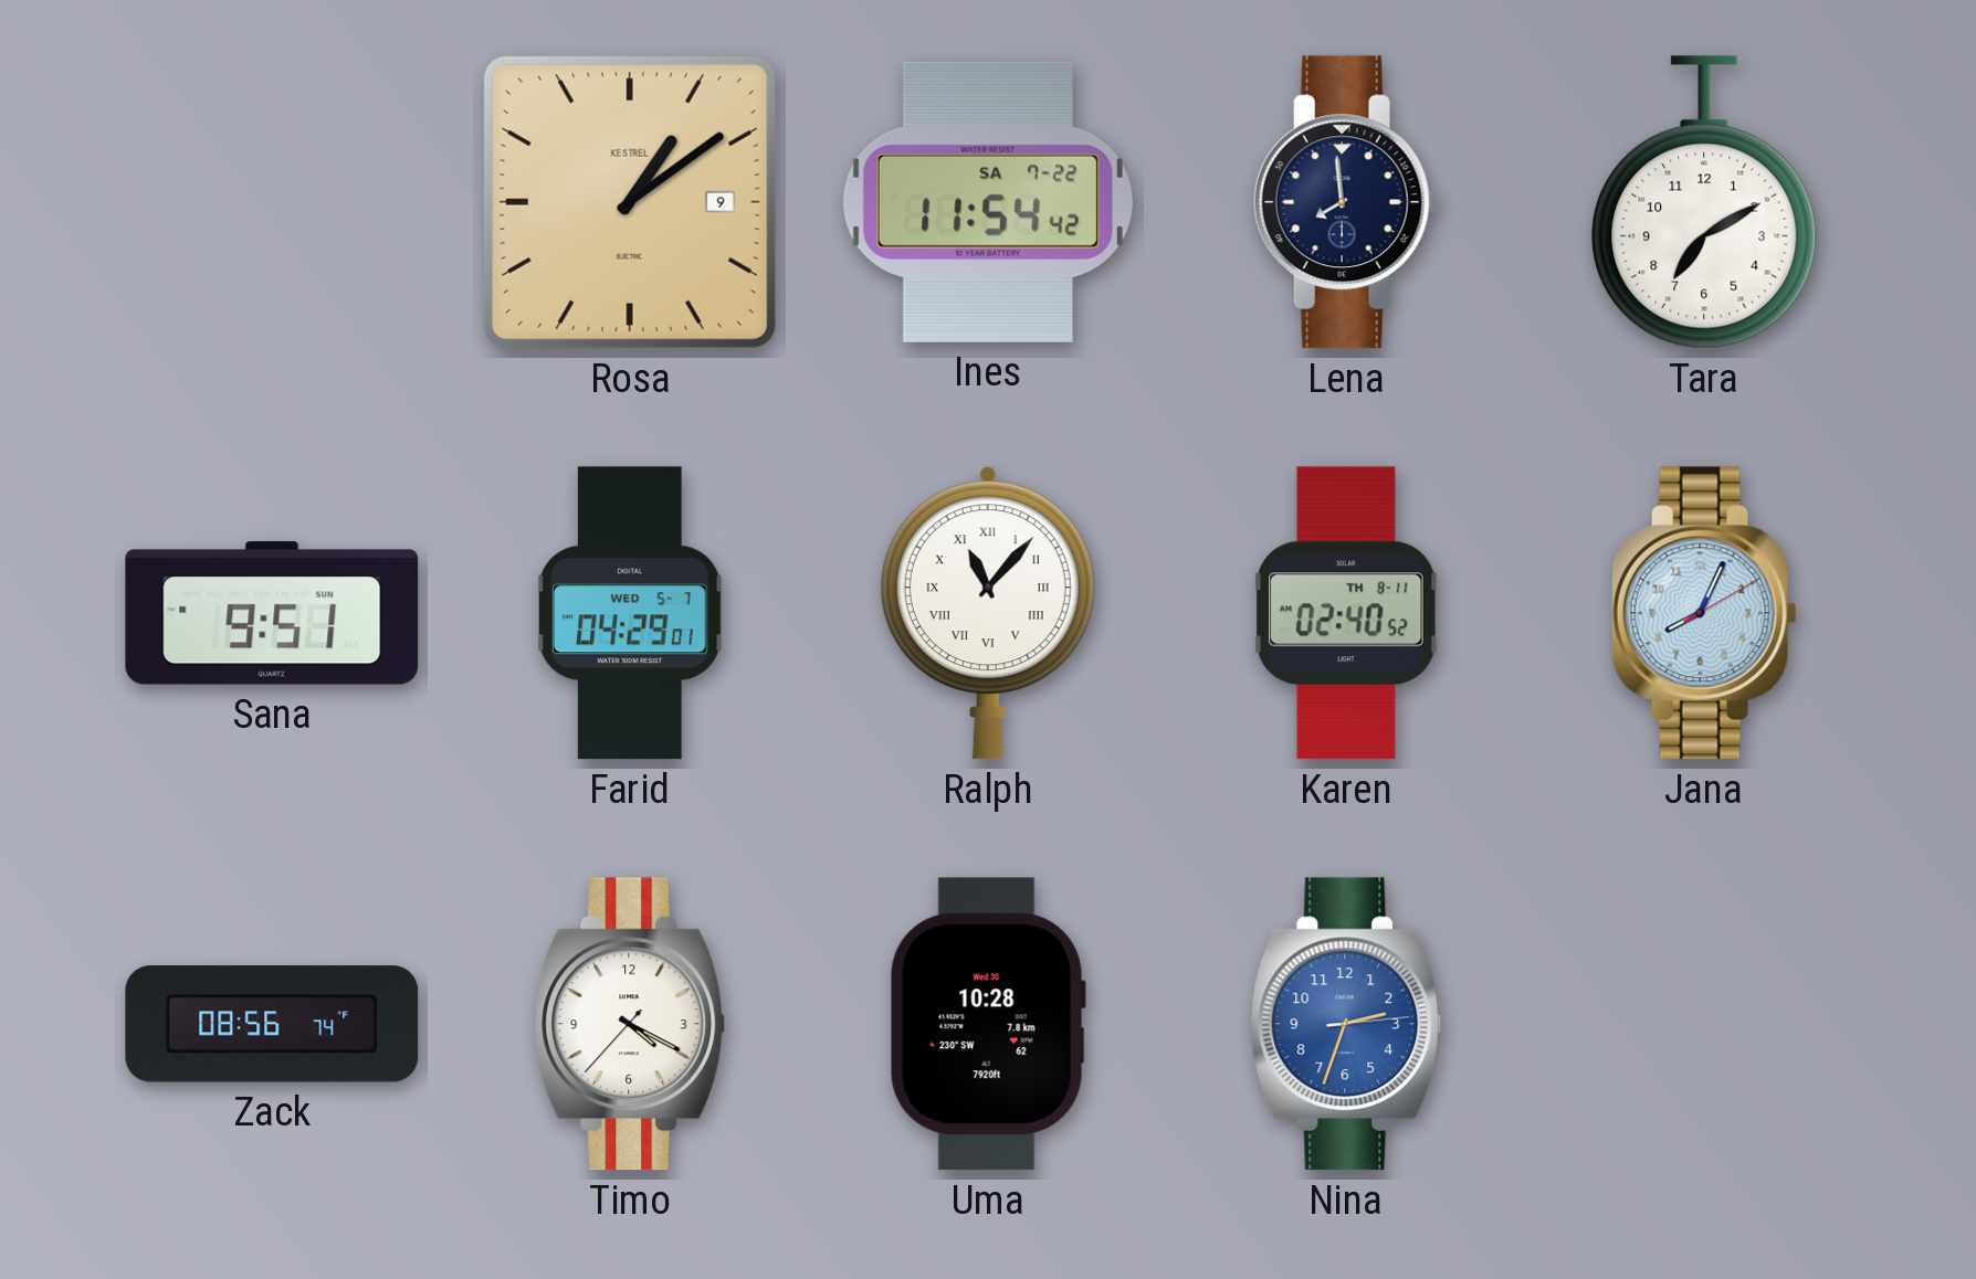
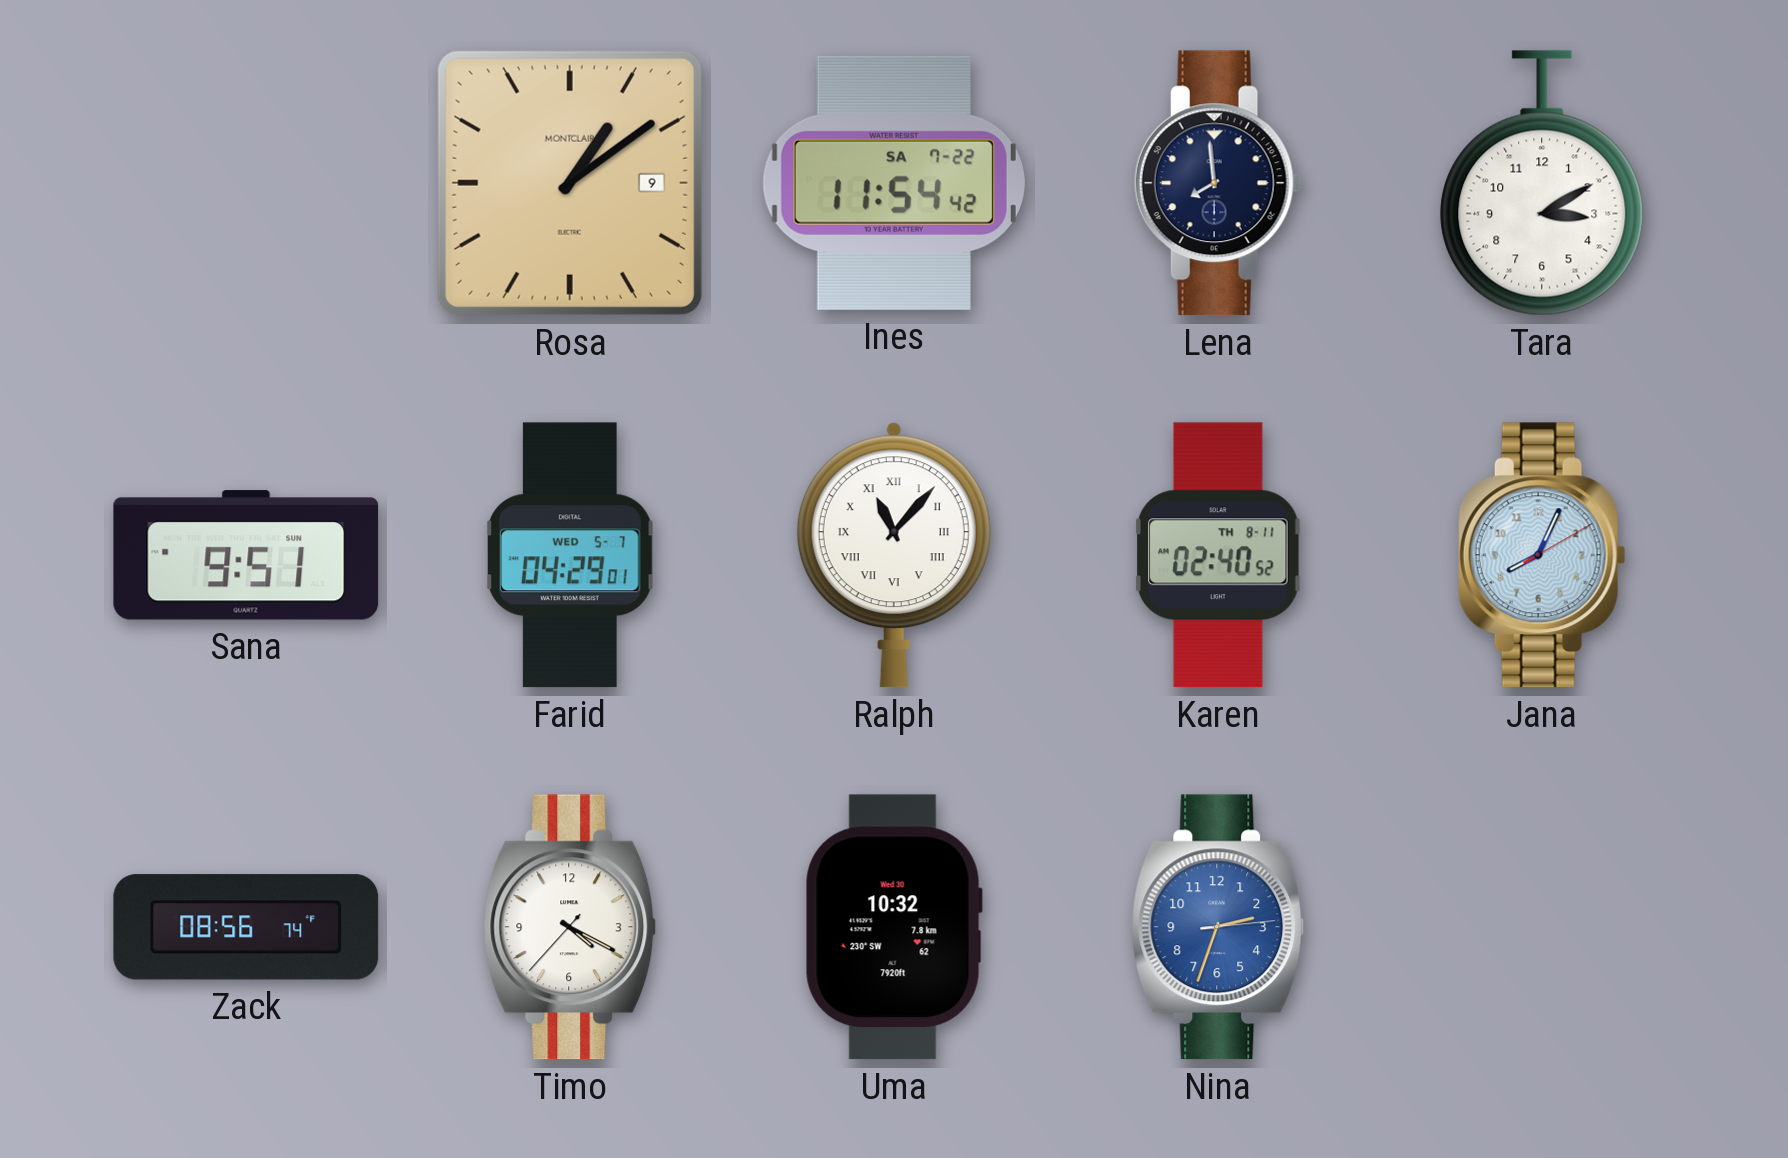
Rosa brand: KESTREL -> MONTCLAIR
Tara: 7:10 -> 3:10
Uma: 10:28 -> 10:32
